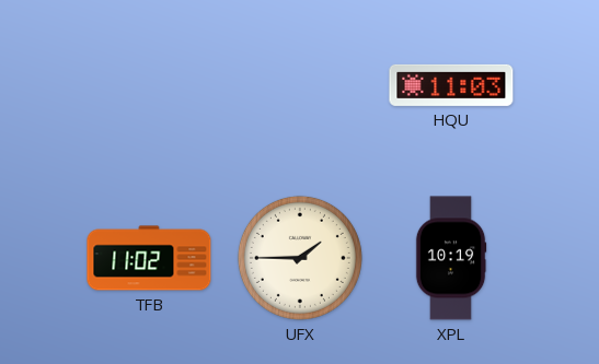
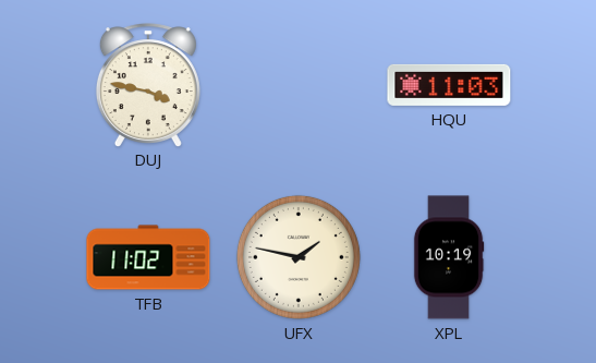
DUJ: none -> 3:47
UFX: 1:45 -> 1:47
